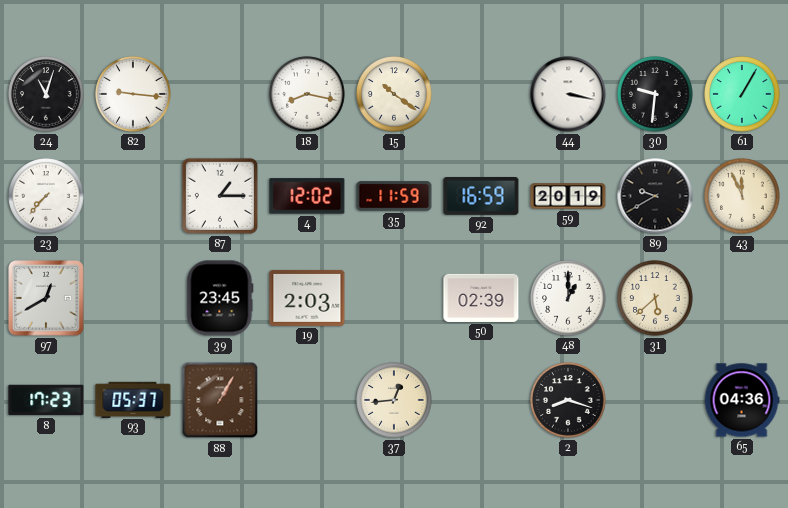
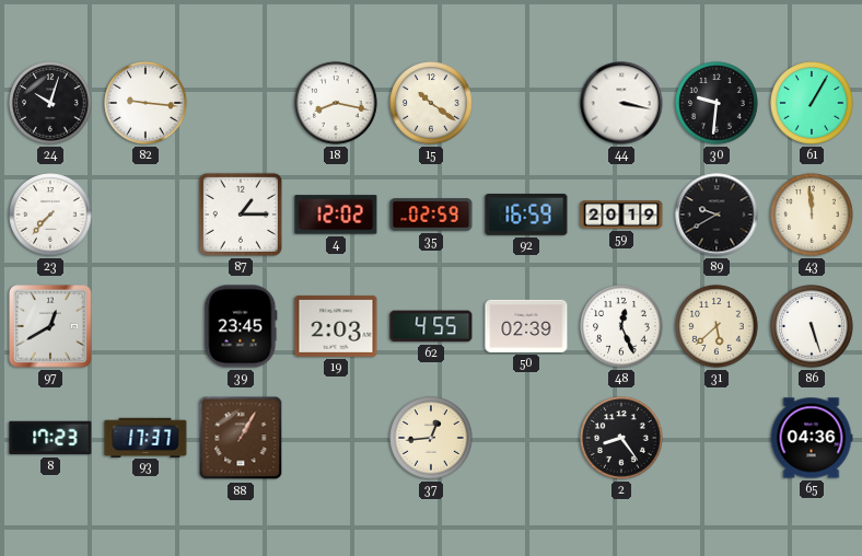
24: 11:03 -> 10:03
35: 11:59 -> 02:59
43: 11:56 -> 11:59
62: none -> 4:55
48: 1:00 -> 12:26
86: none -> 5:27
93: 05:37 -> 17:37
2: 8:18 -> 8:24
